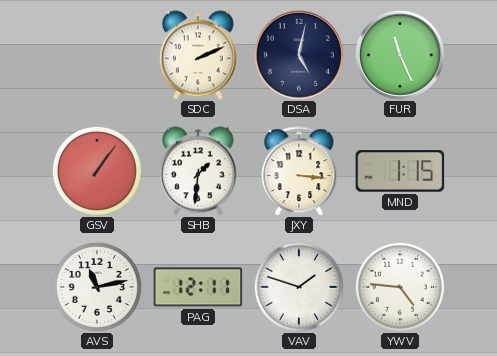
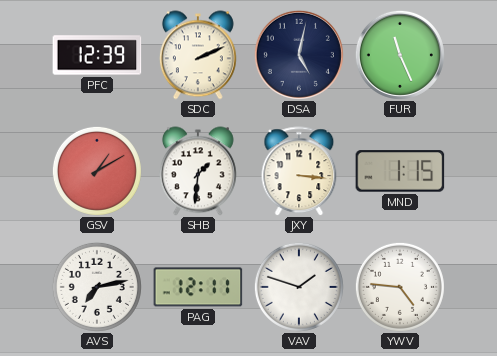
PFC: none -> 12:39
GSV: 1:06 -> 1:10
AVS: 11:13 -> 7:13
